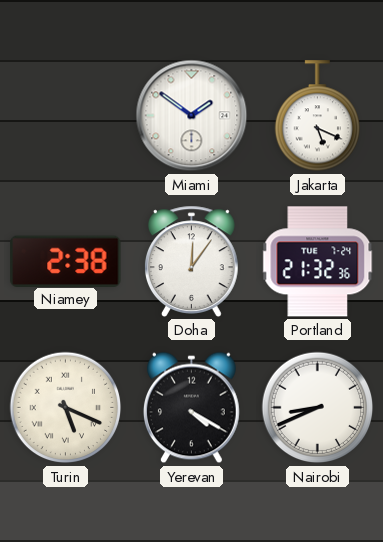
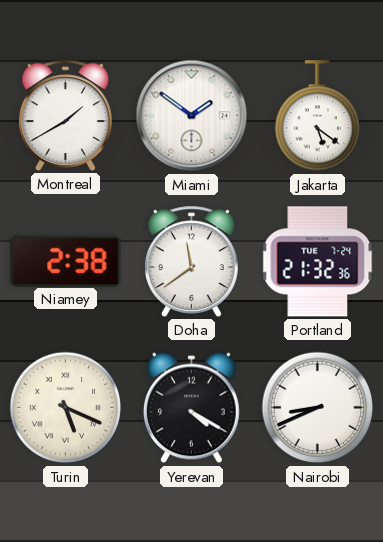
Montreal: none -> 1:40
Jakarta: 5:19 -> 5:21
Doha: 12:06 -> 11:39
